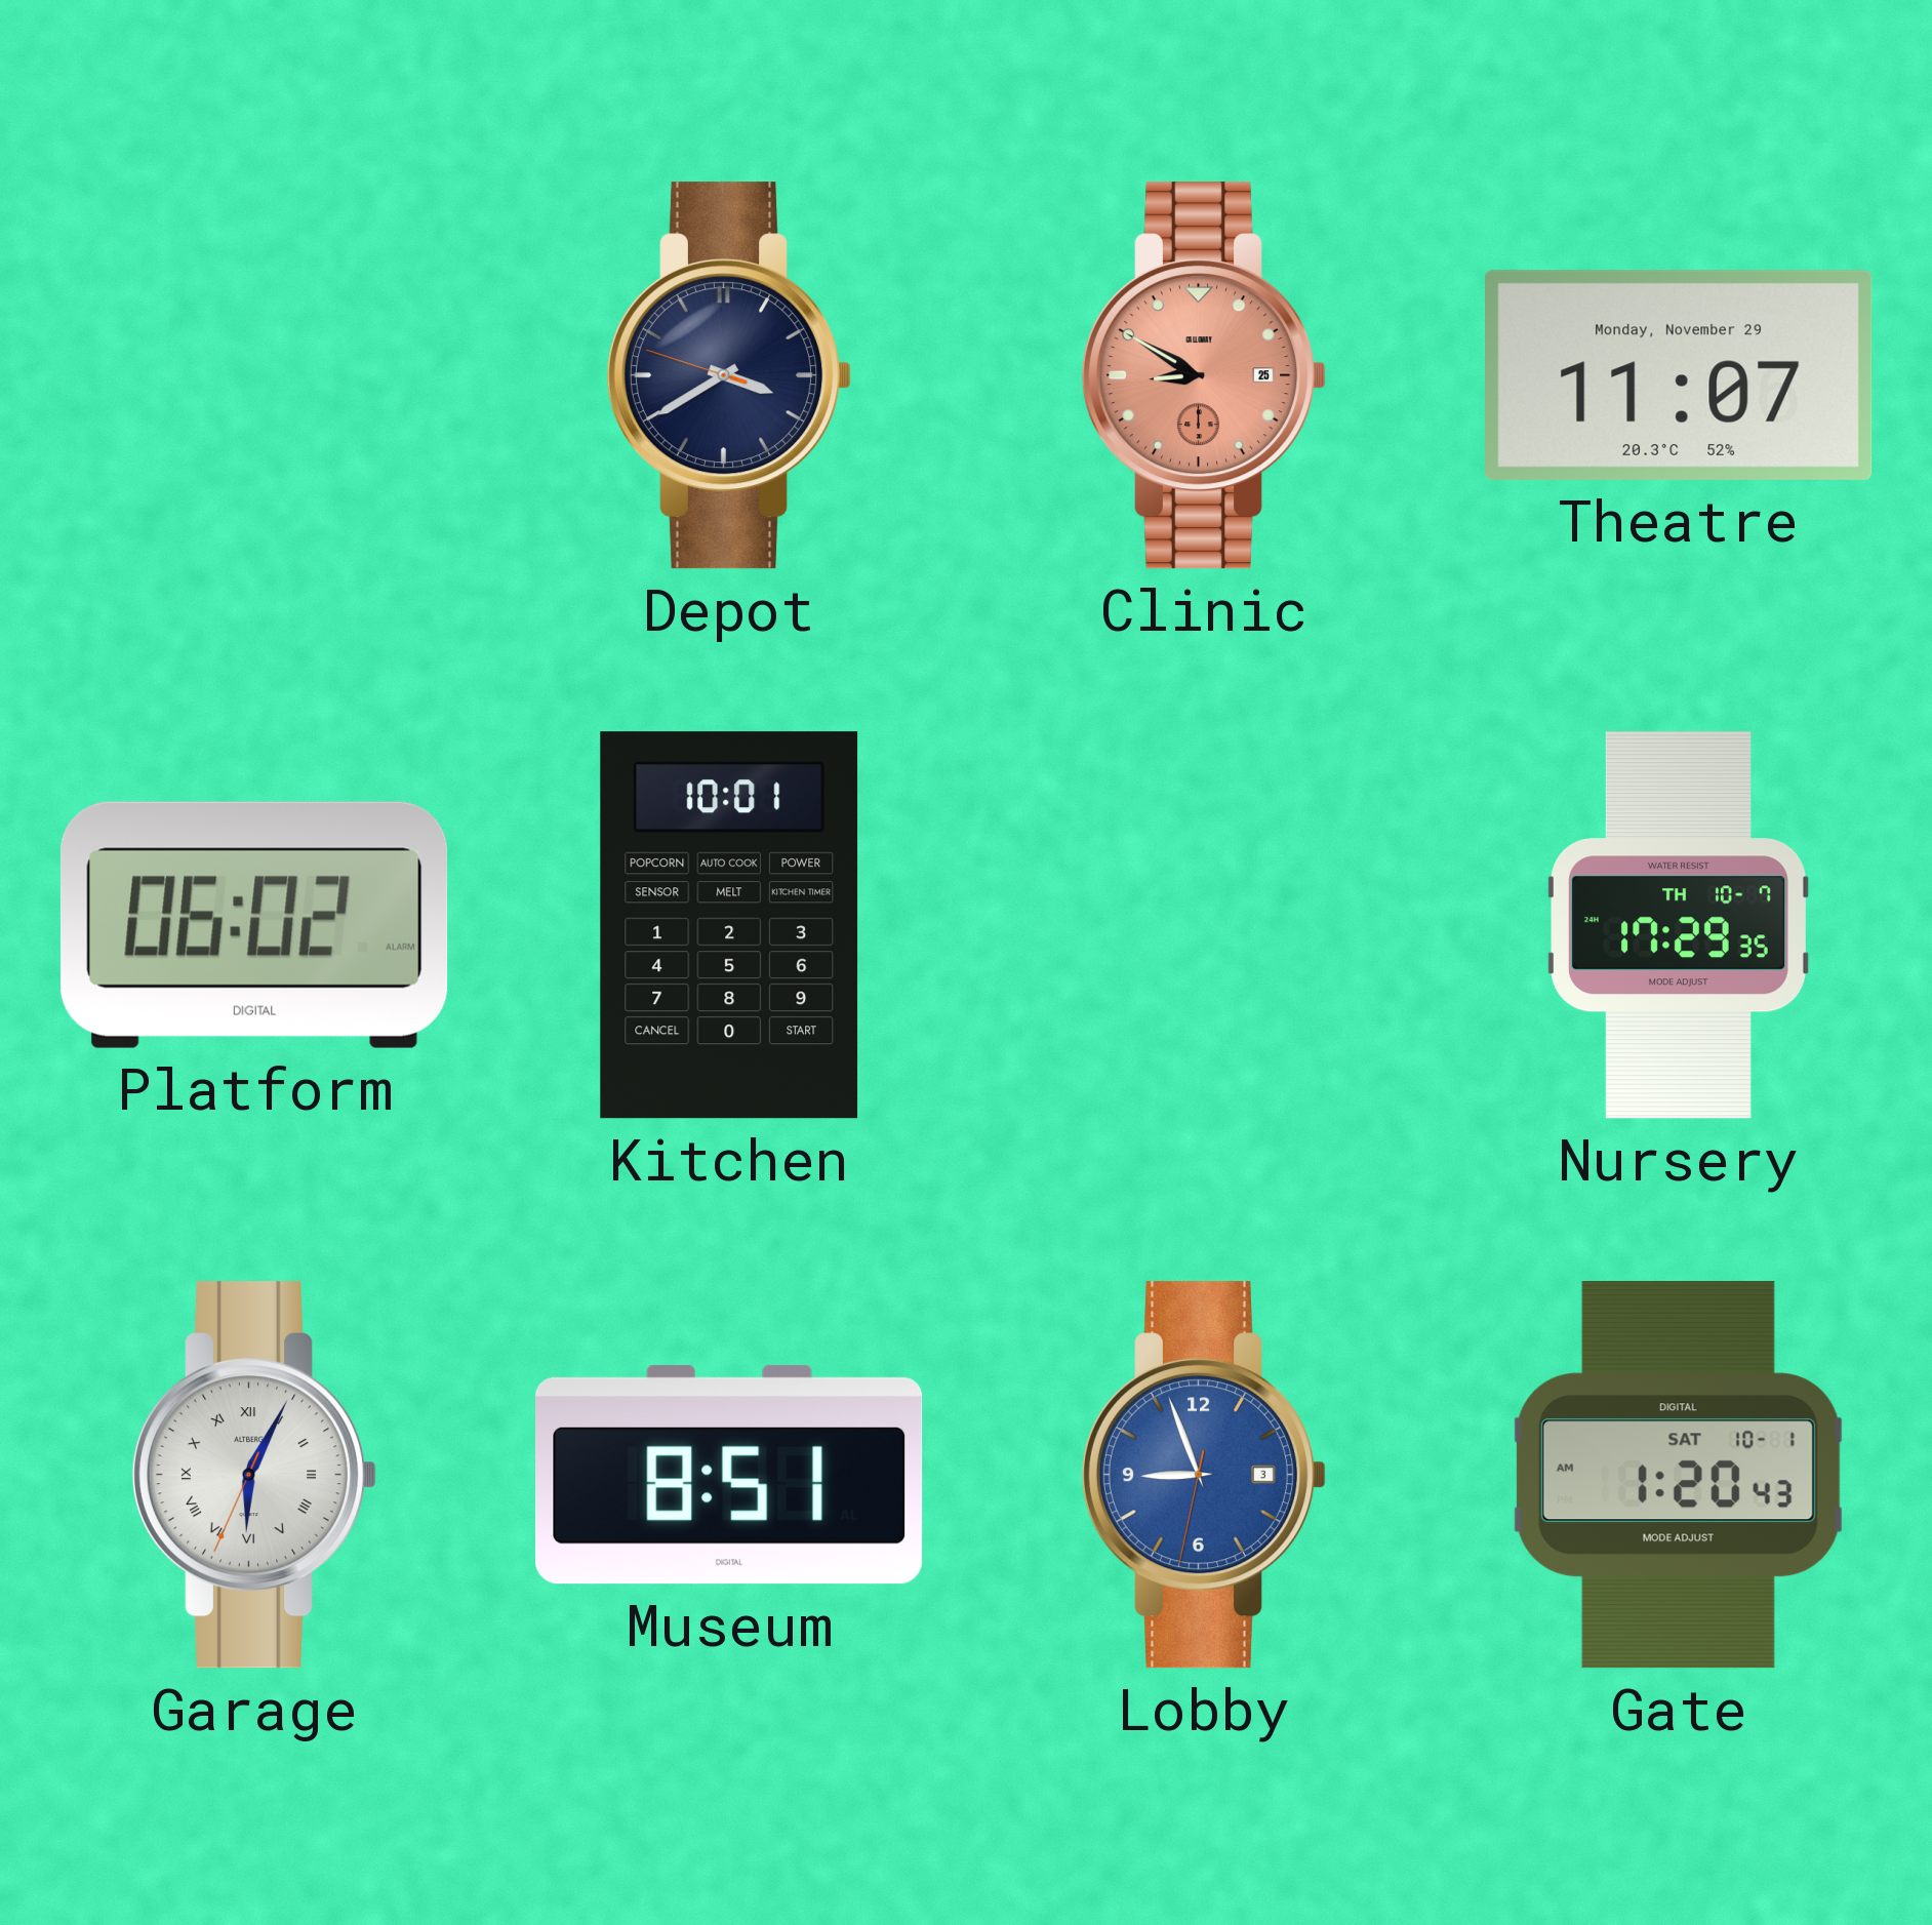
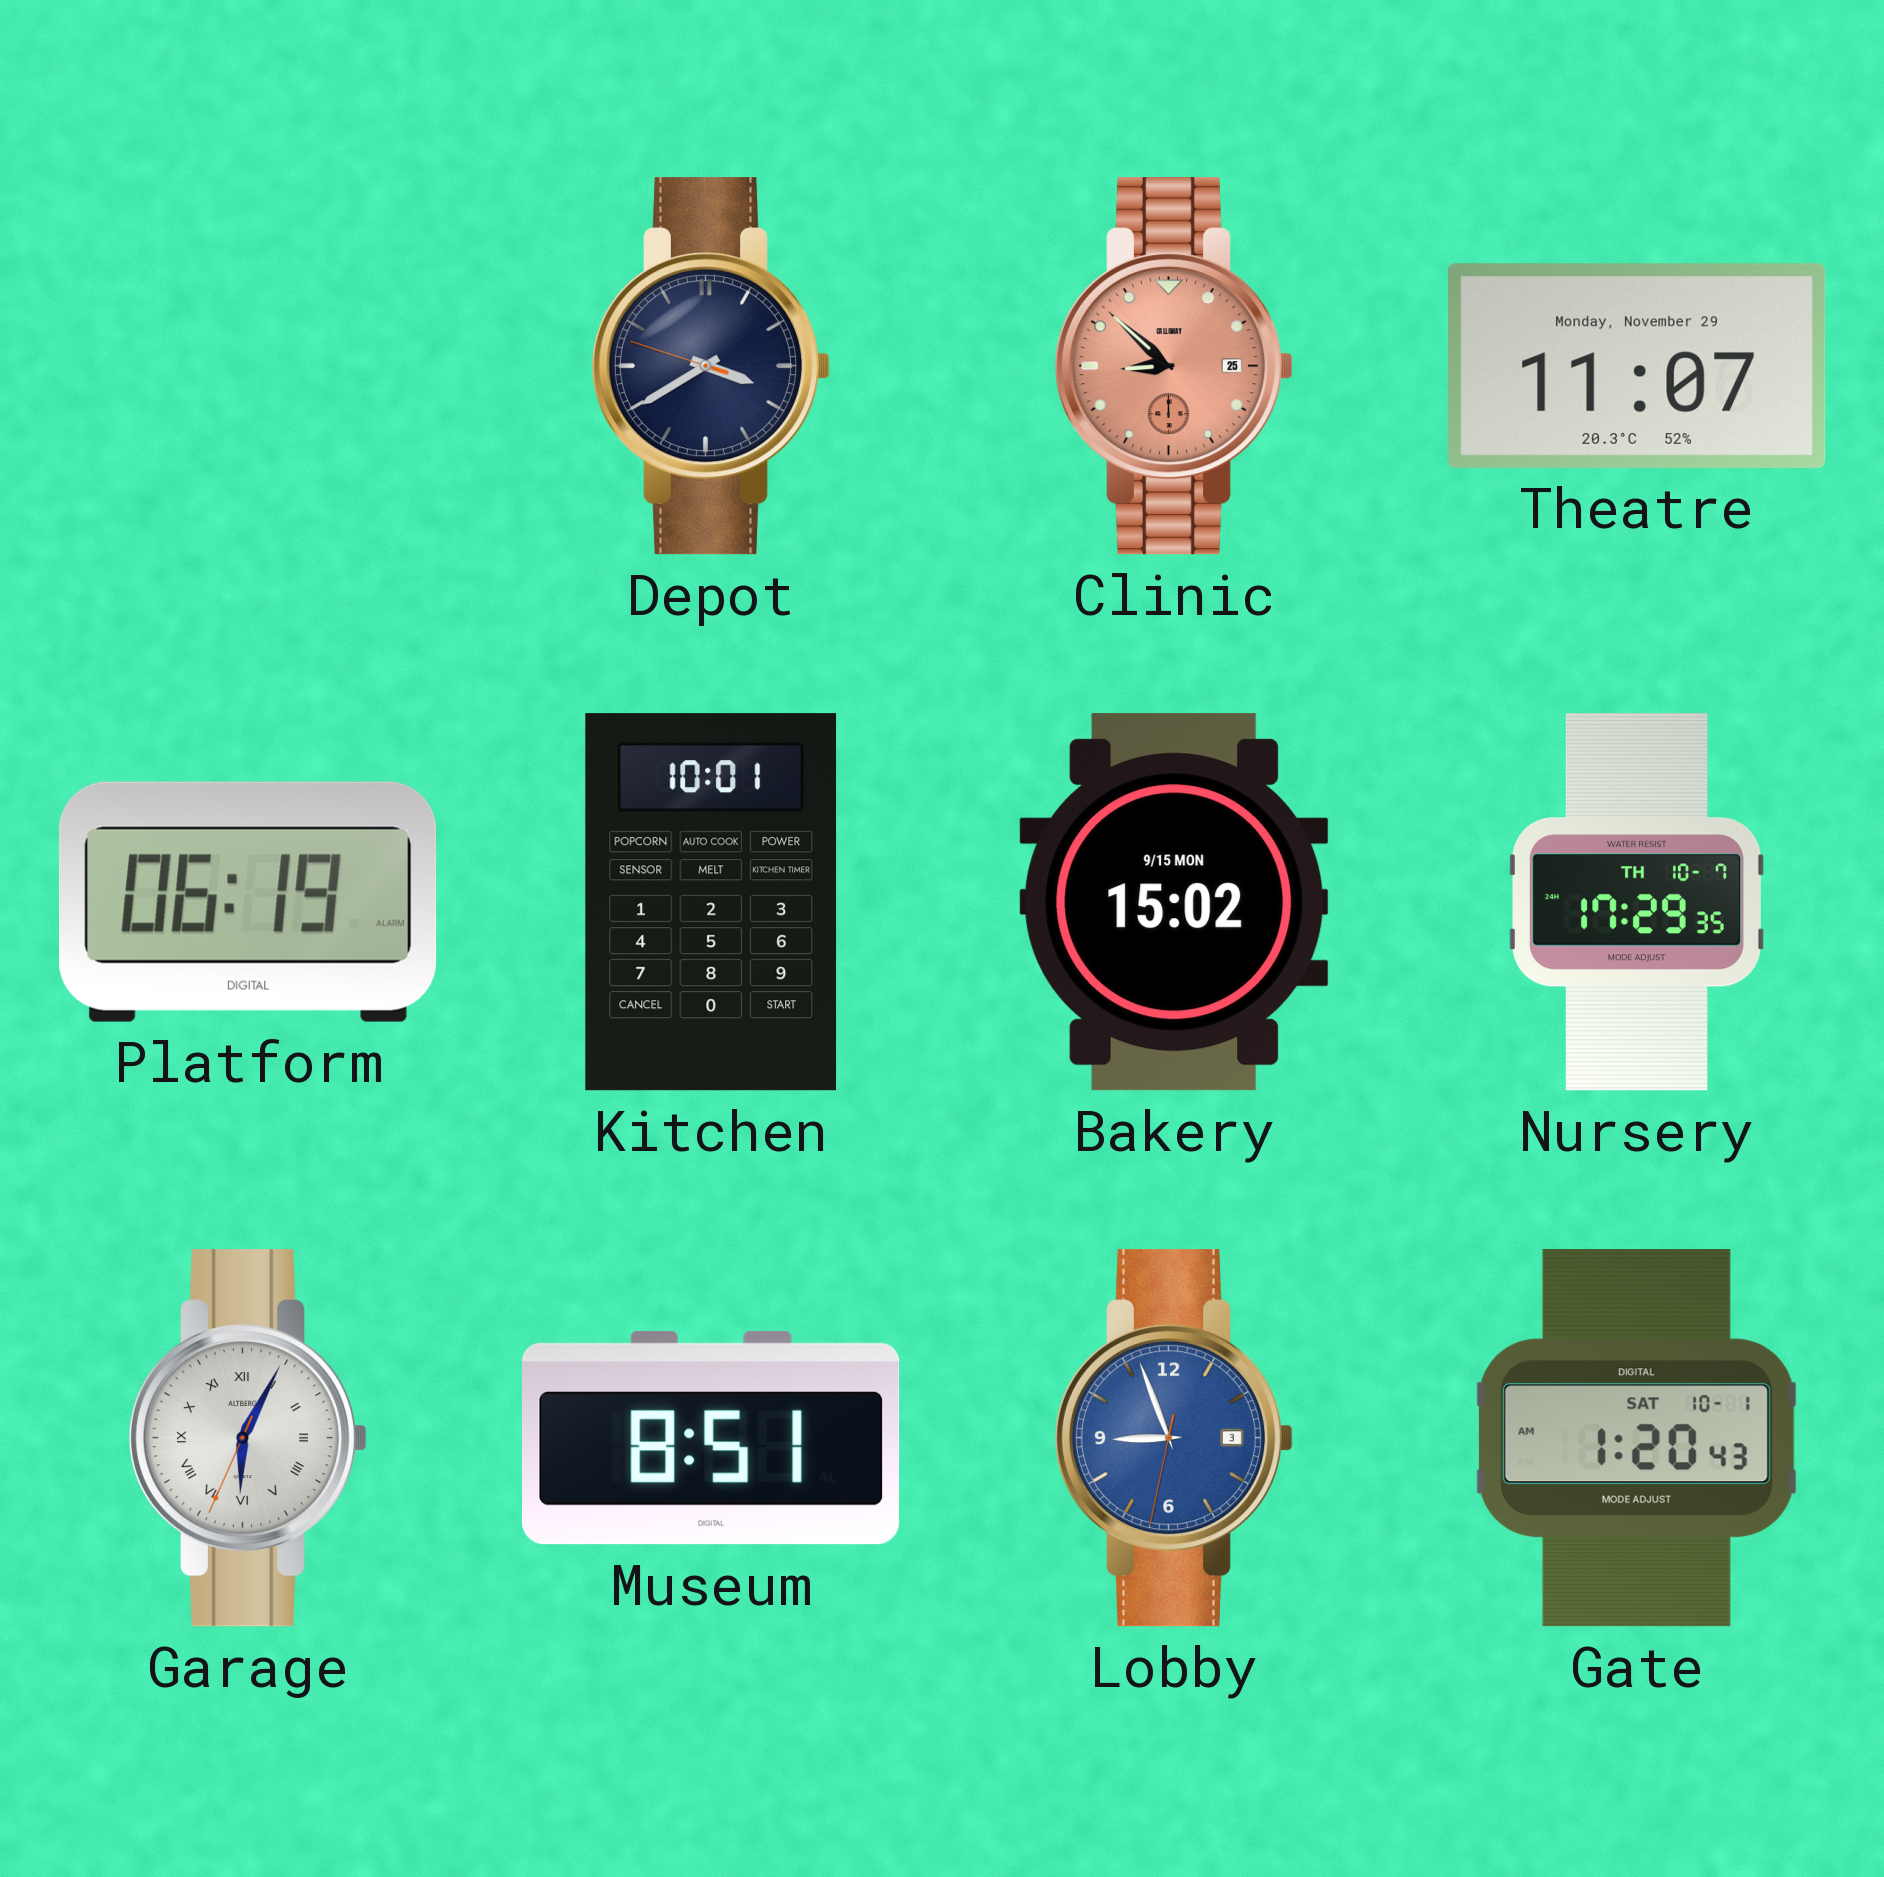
Clinic: 8:50 -> 8:52
Platform: 06:02 -> 06:19
Bakery: none -> 15:02
